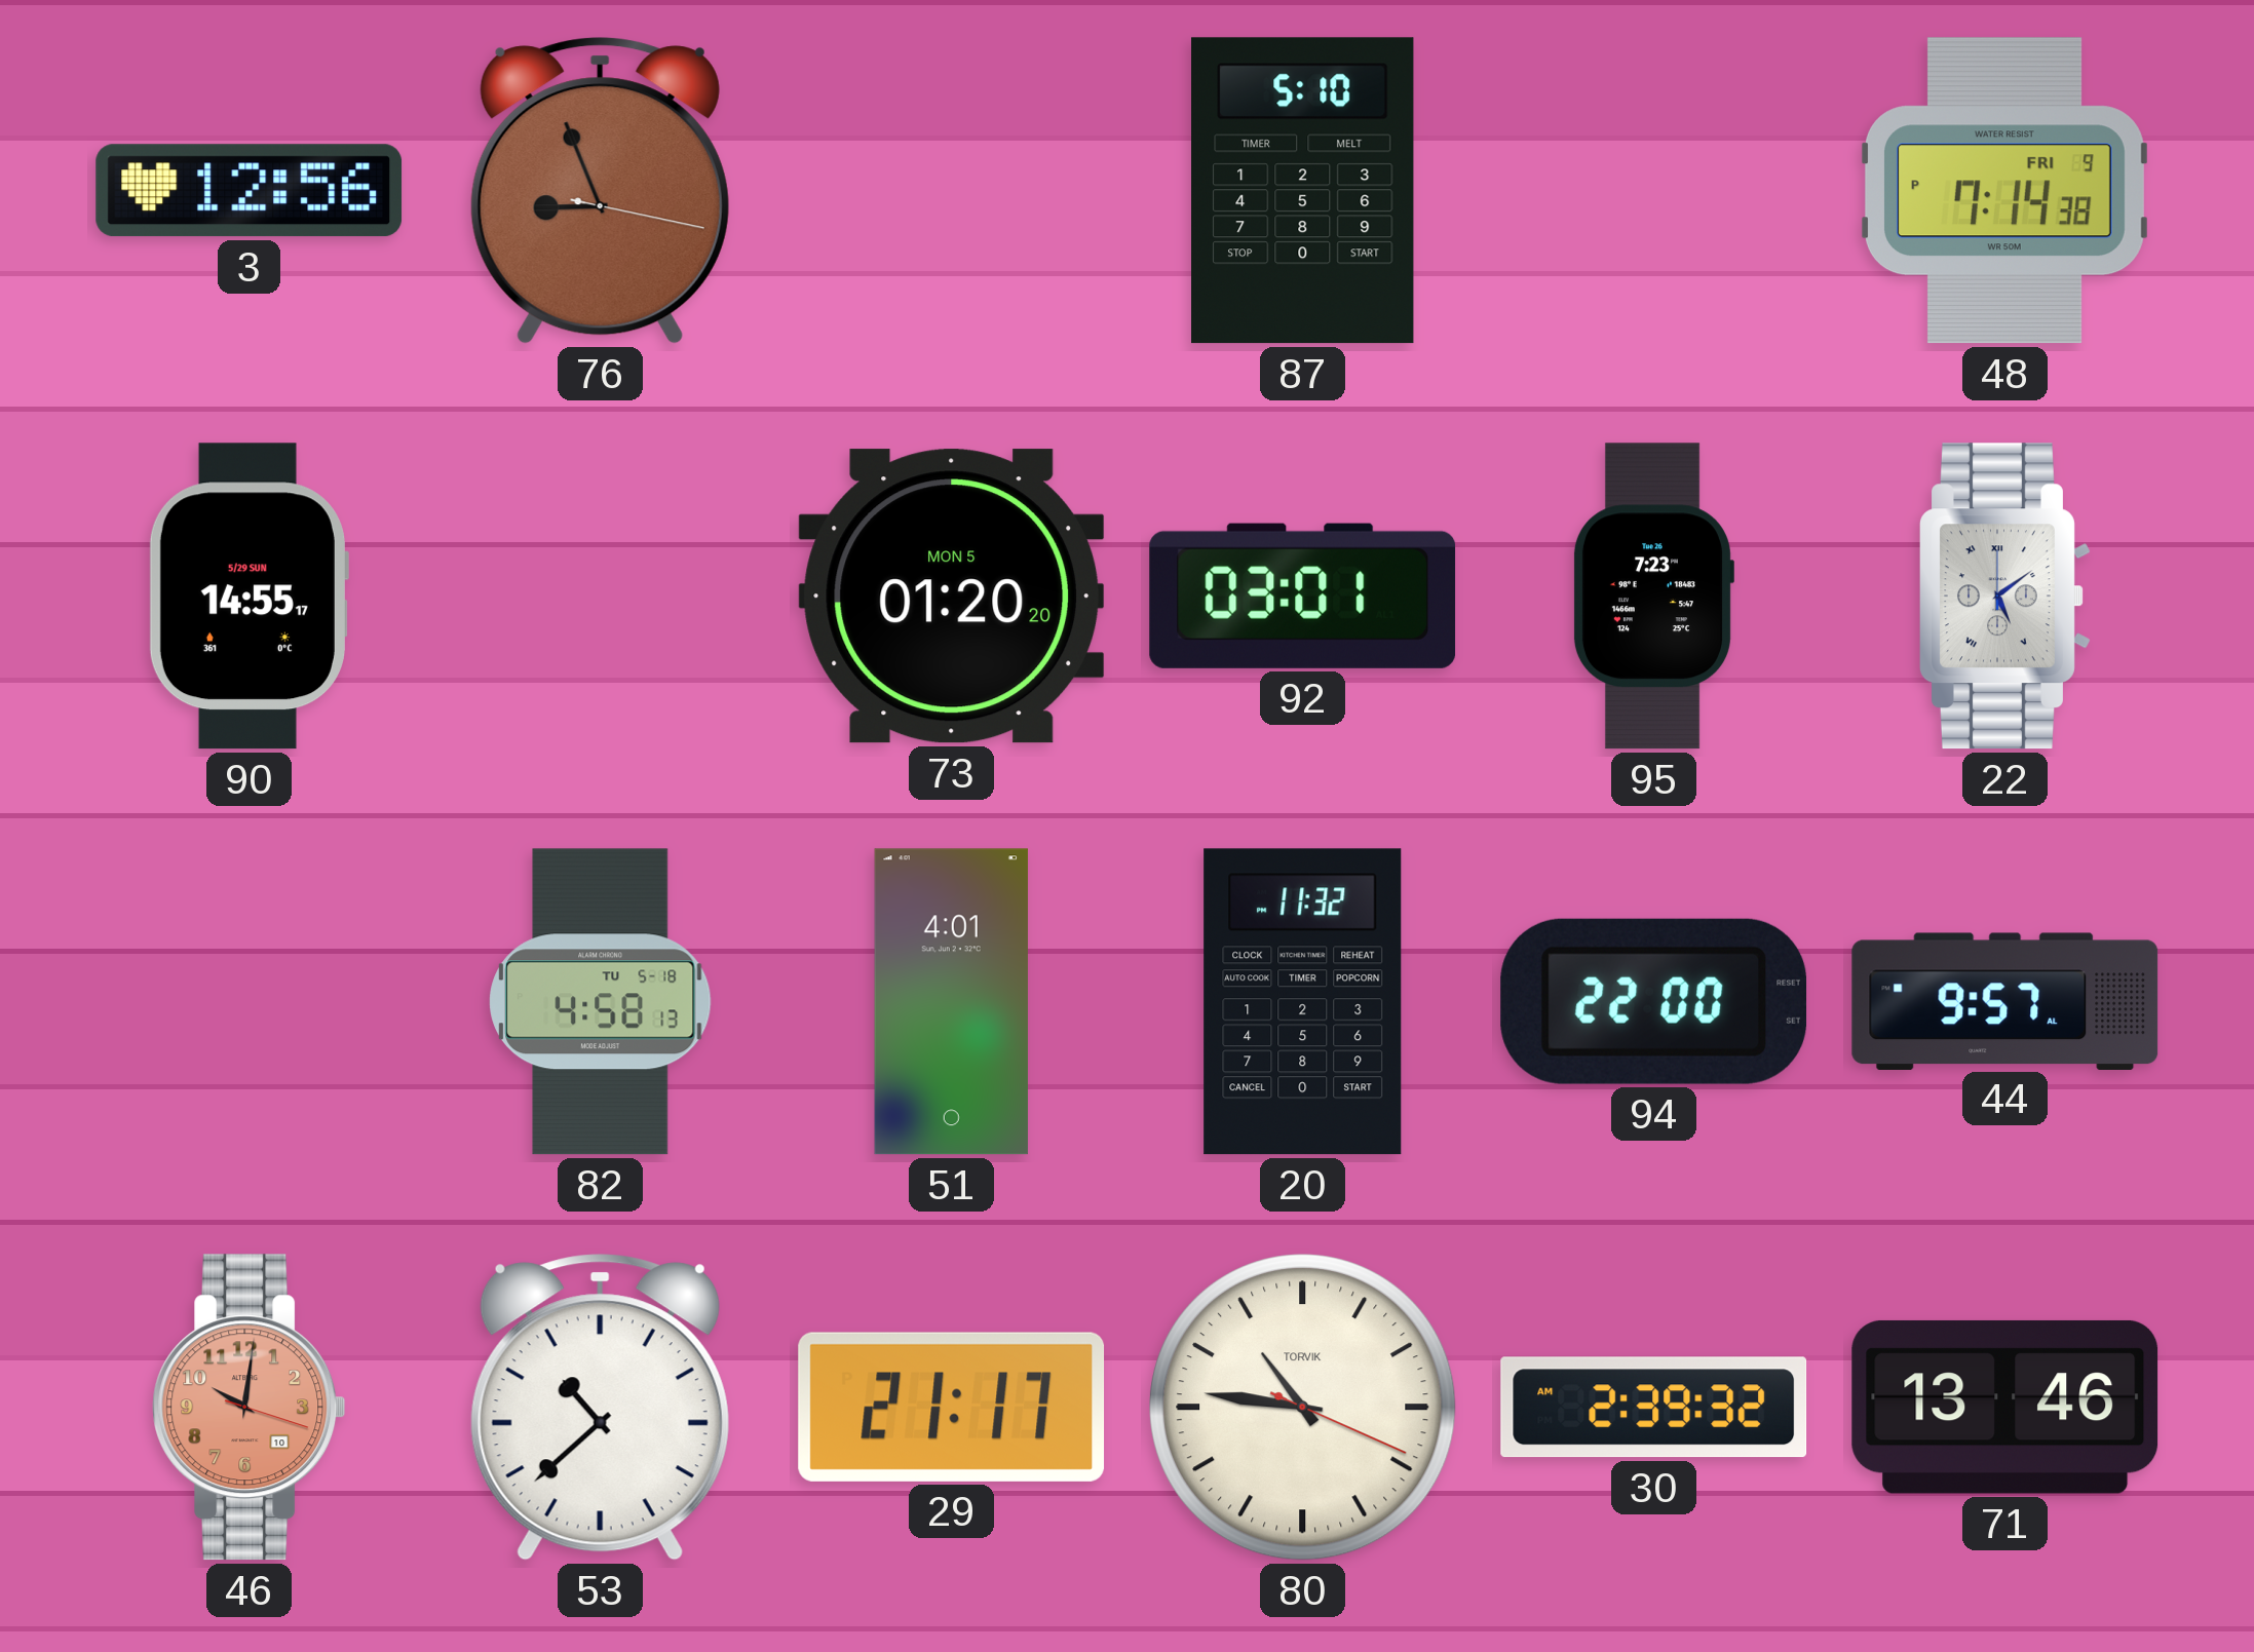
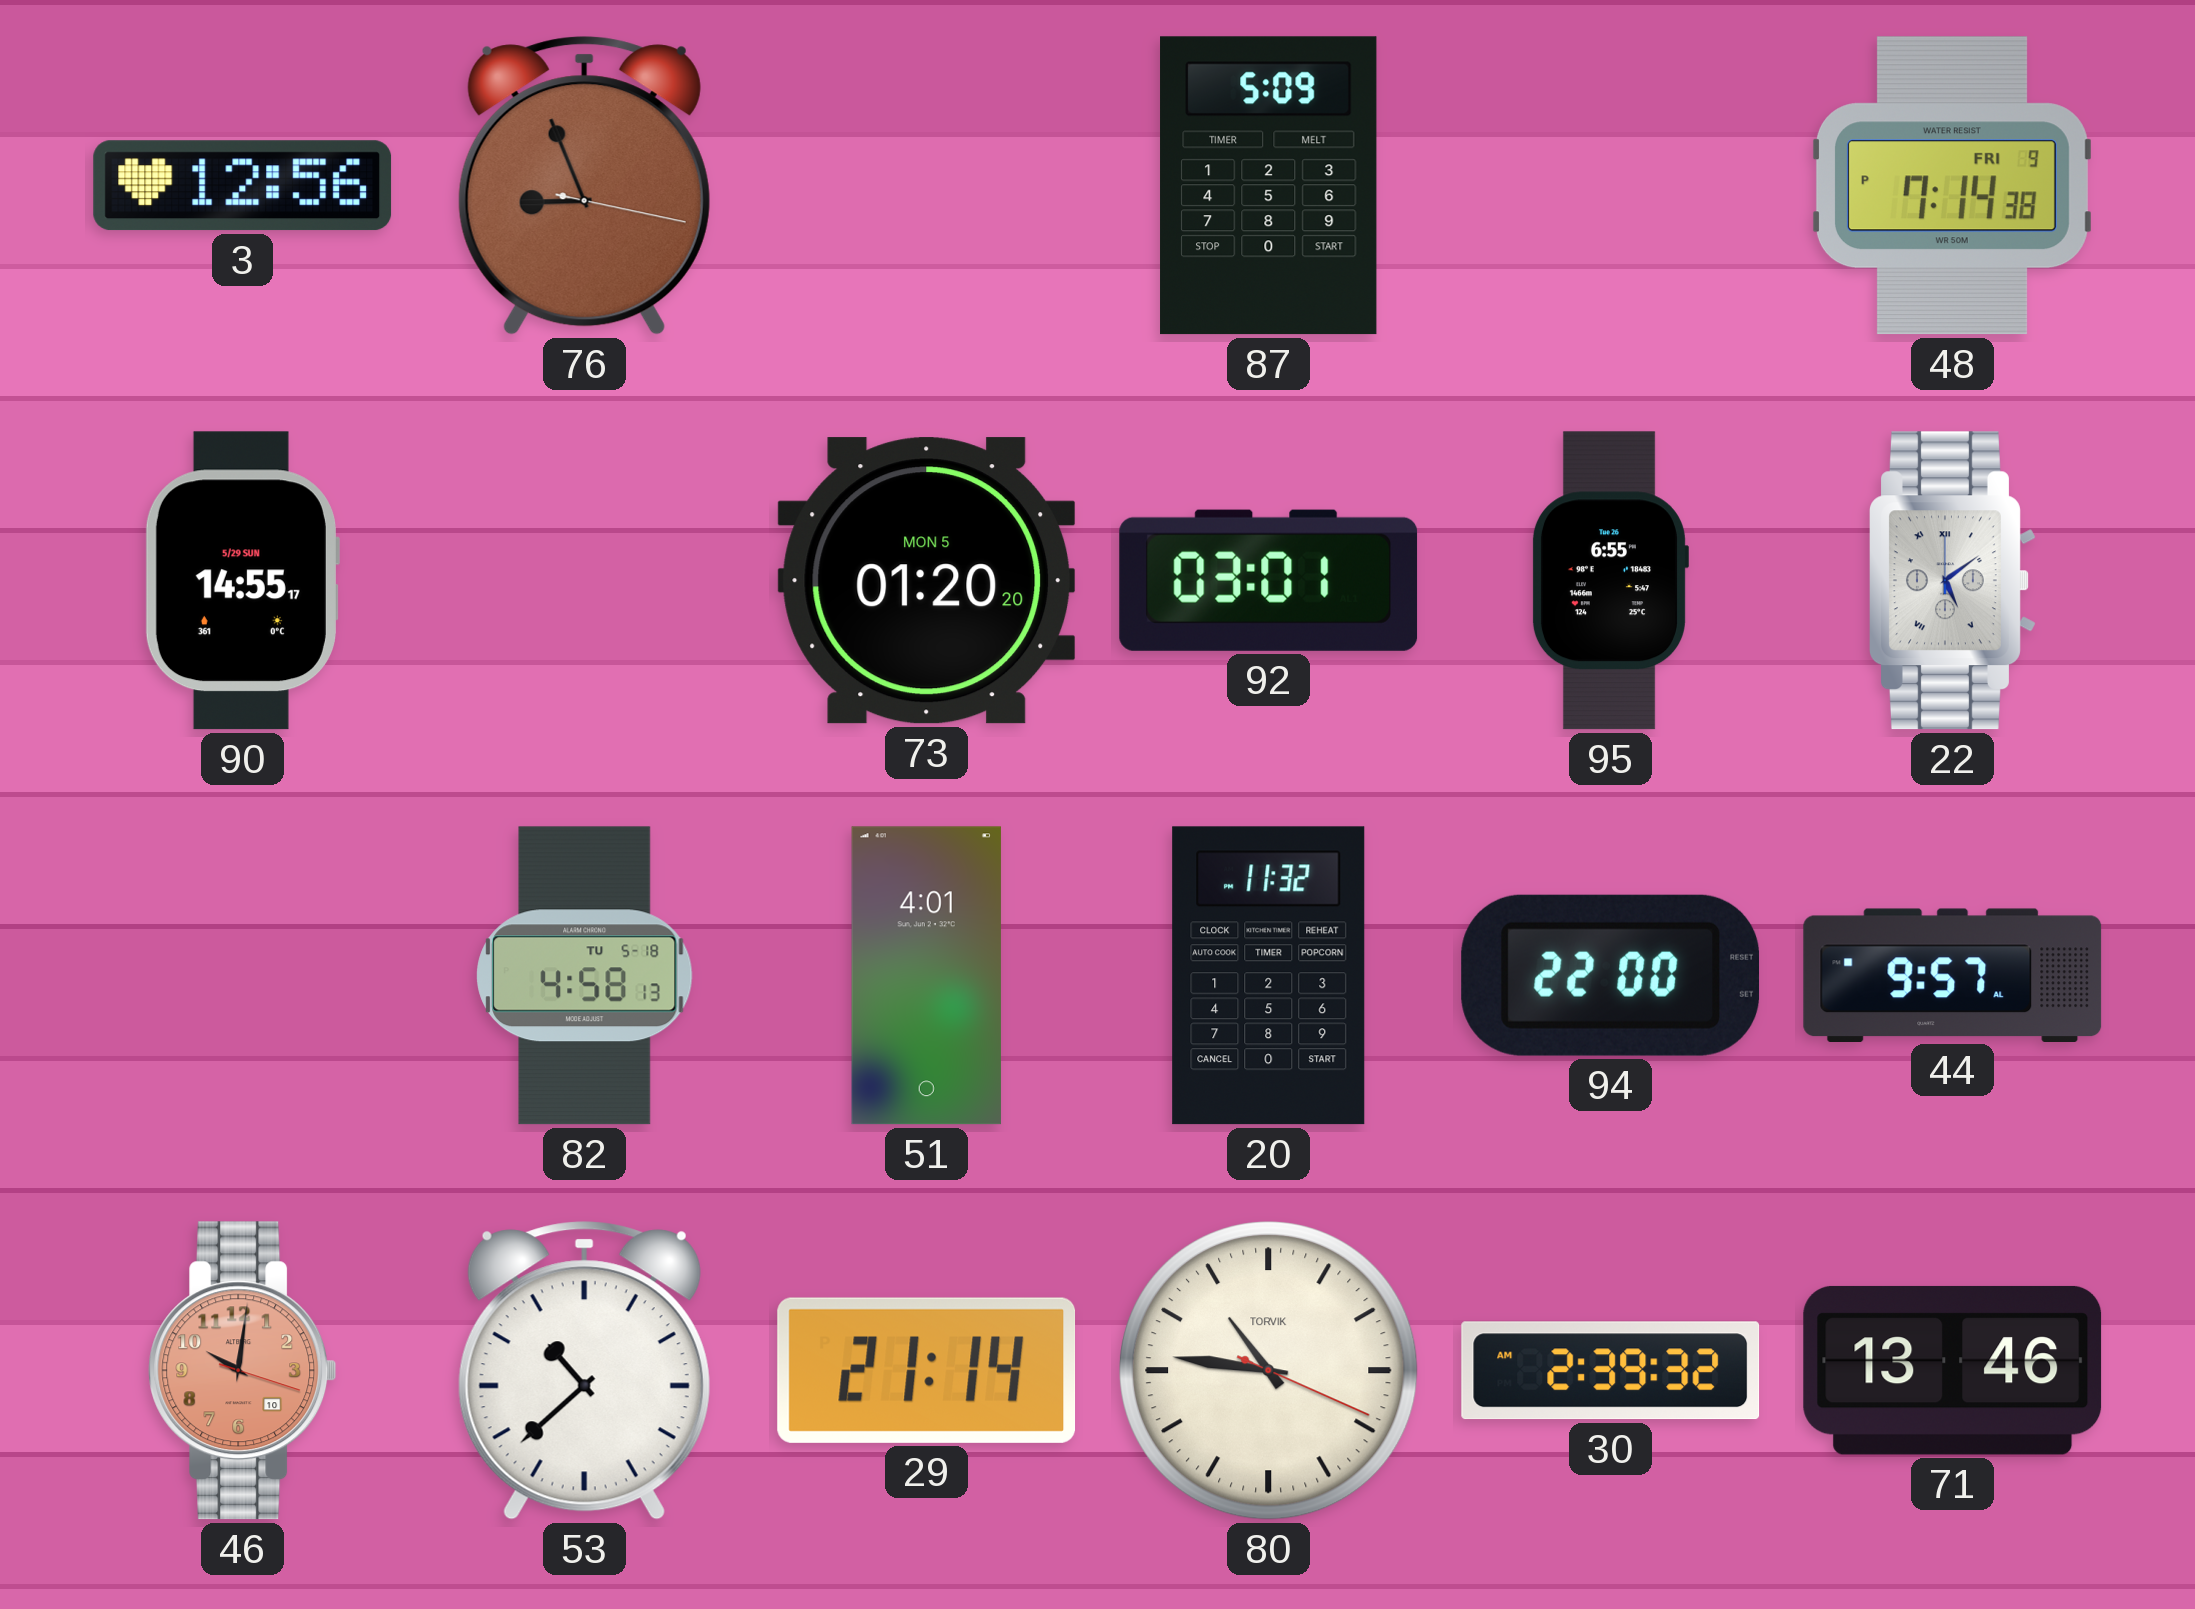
87: 5:10 -> 5:09
95: 7:23 -> 6:55
29: 21:17 -> 21:14
